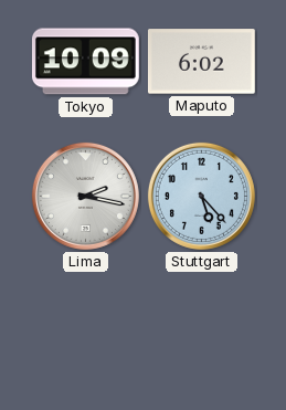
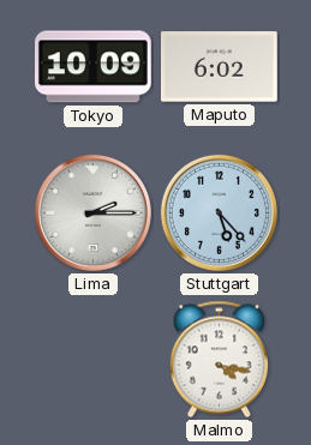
Lima: 2:17 -> 2:15
Malmo: none -> 4:17
